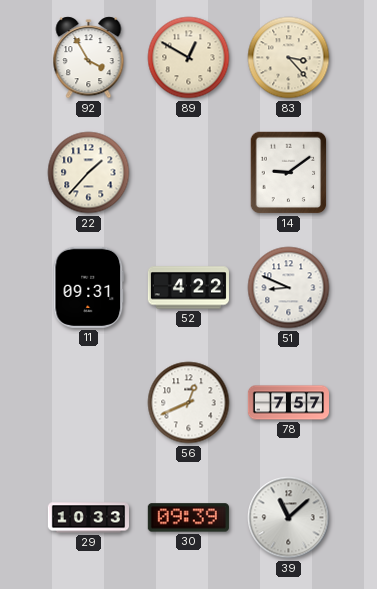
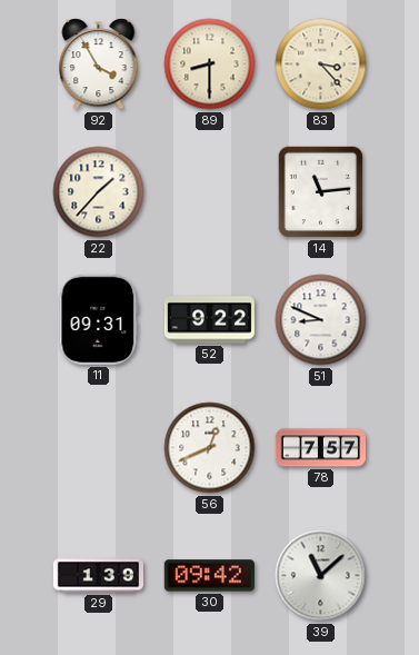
89: 12:50 -> 8:30
14: 9:09 -> 11:14
52: 4:22 -> 9:22
29: 10:33 -> 1:39
30: 09:39 -> 09:42
